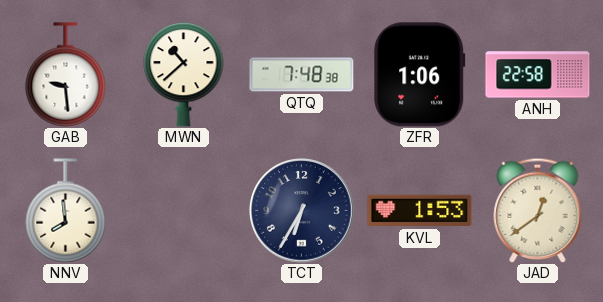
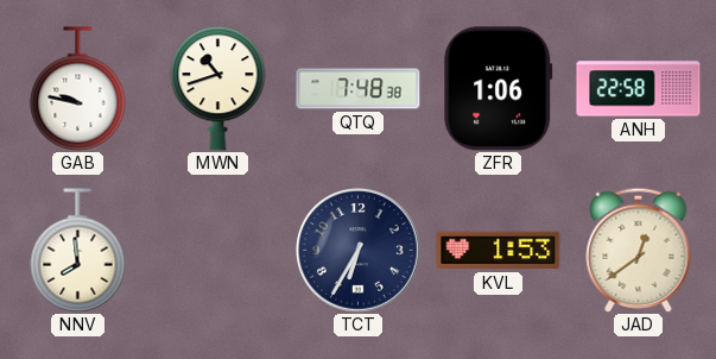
GAB: 9:29 -> 9:47
MWN: 10:38 -> 10:42
